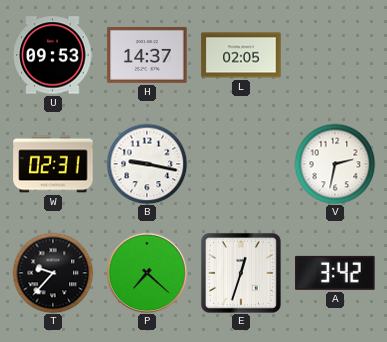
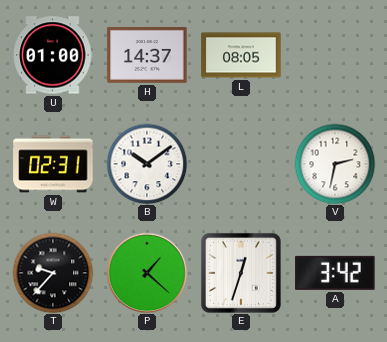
U: 09:53 -> 01:00
L: 02:05 -> 08:05
B: 9:17 -> 10:09
P: 7:22 -> 1:22
